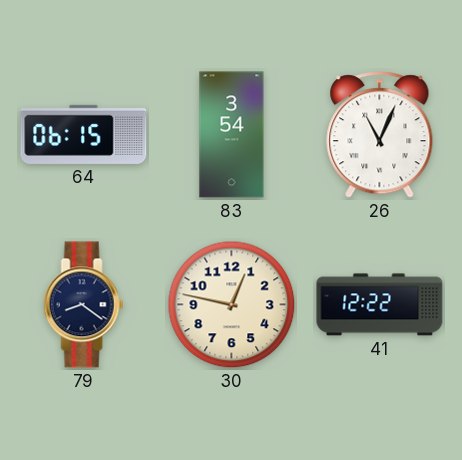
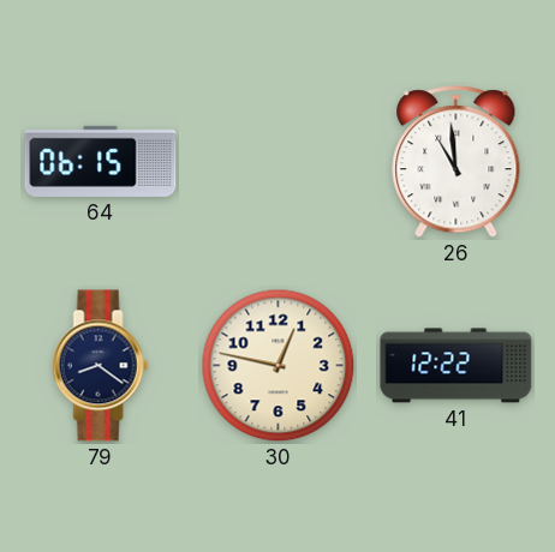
83: 3:54 -> none
26: 11:04 -> 10:59
